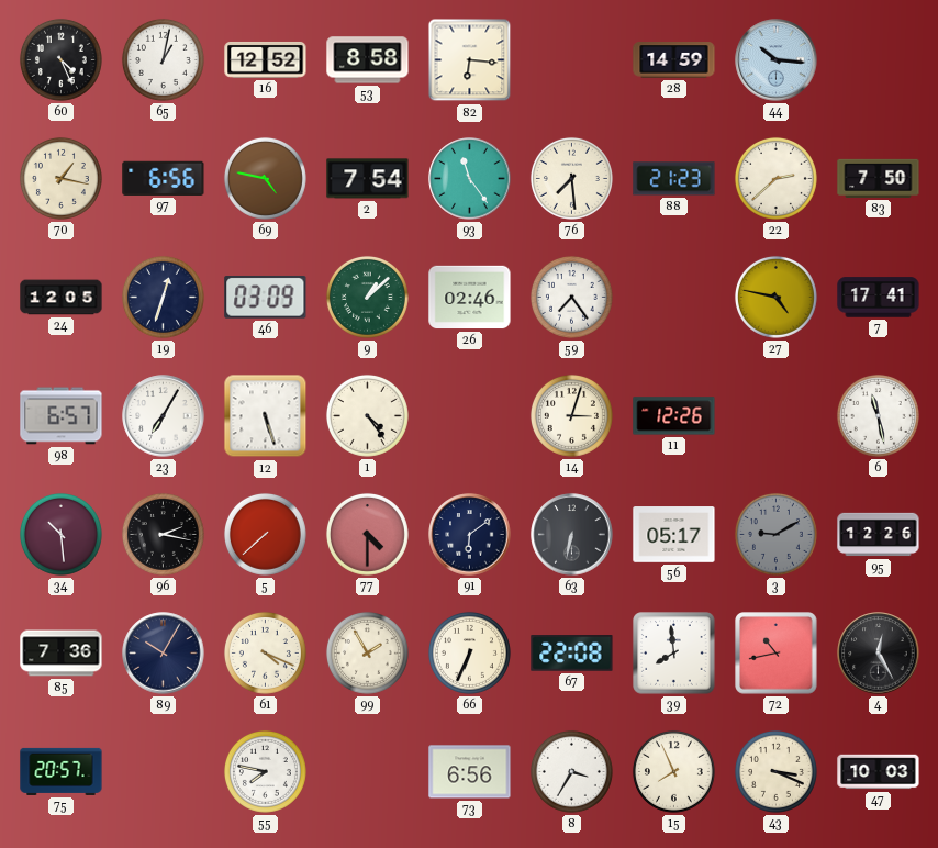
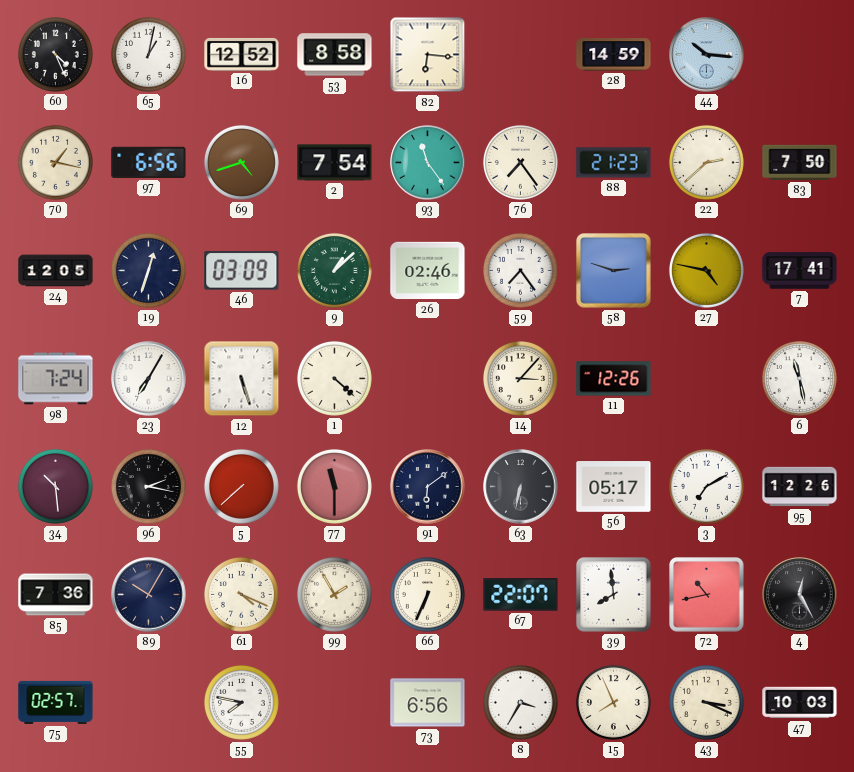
69: 4:47 -> 4:42
76: 7:29 -> 7:24
58: none -> 2:48
98: 6:57 -> 7:24
1: 4:24 -> 4:22
14: 3:03 -> 3:07
77: 4:30 -> 11:30
3: 9:10 -> 7:10
3 dial: grey -> white
67: 22:08 -> 22:07
75: 20:57 -> 02:57
